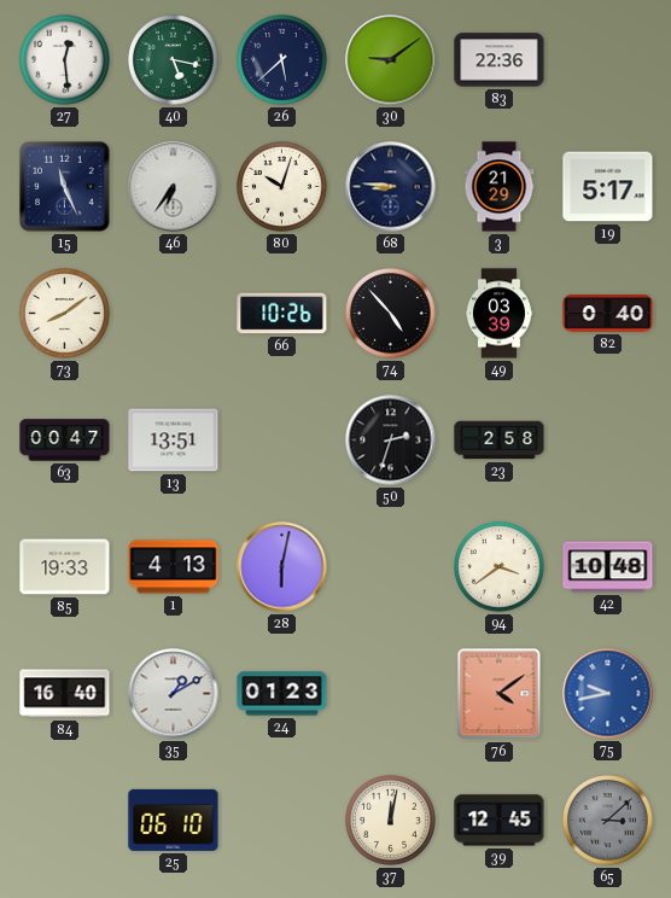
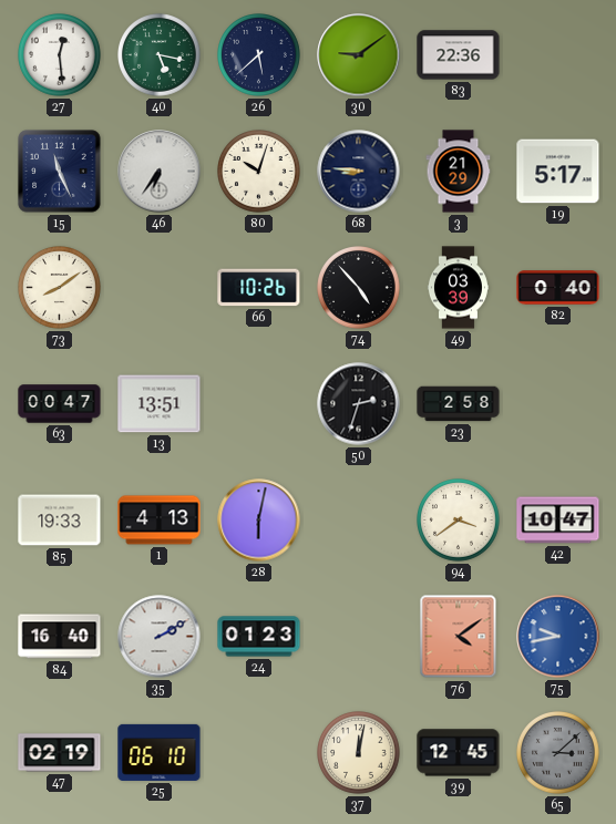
42: 10:48 -> 10:47
35: 1:10 -> 2:10
47: none -> 02:19
